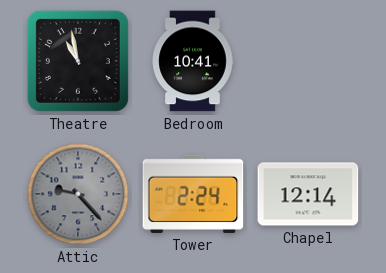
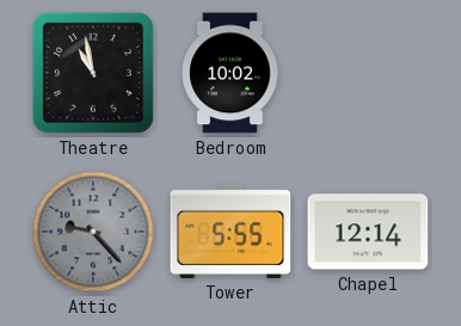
Bedroom: 10:41 -> 10:02
Tower: 2:24 -> 5:55
